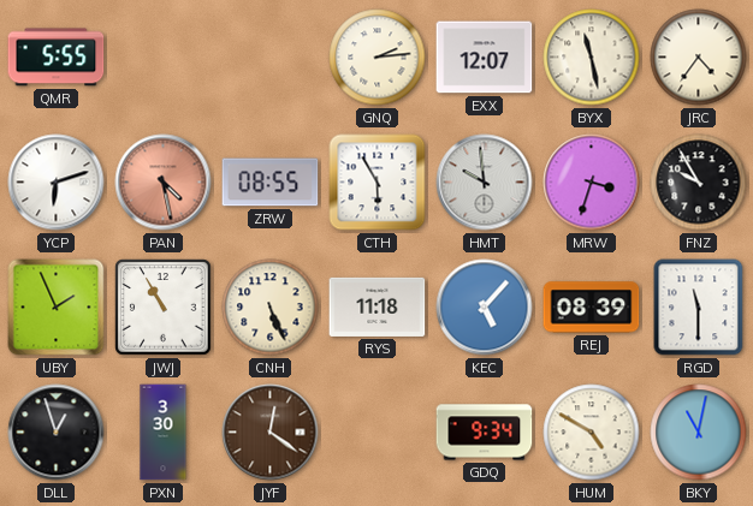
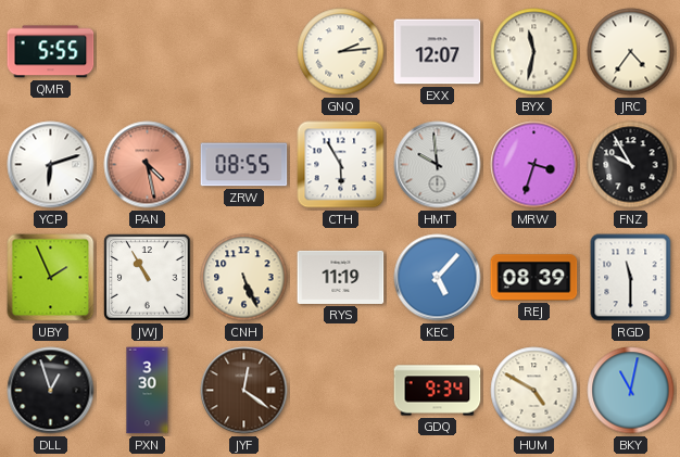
BYX: 11:28 -> 11:32
RYS: 11:18 -> 11:19
